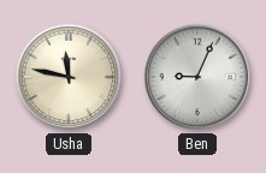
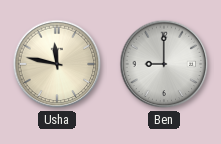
Ben: 9:04 -> 9:00
